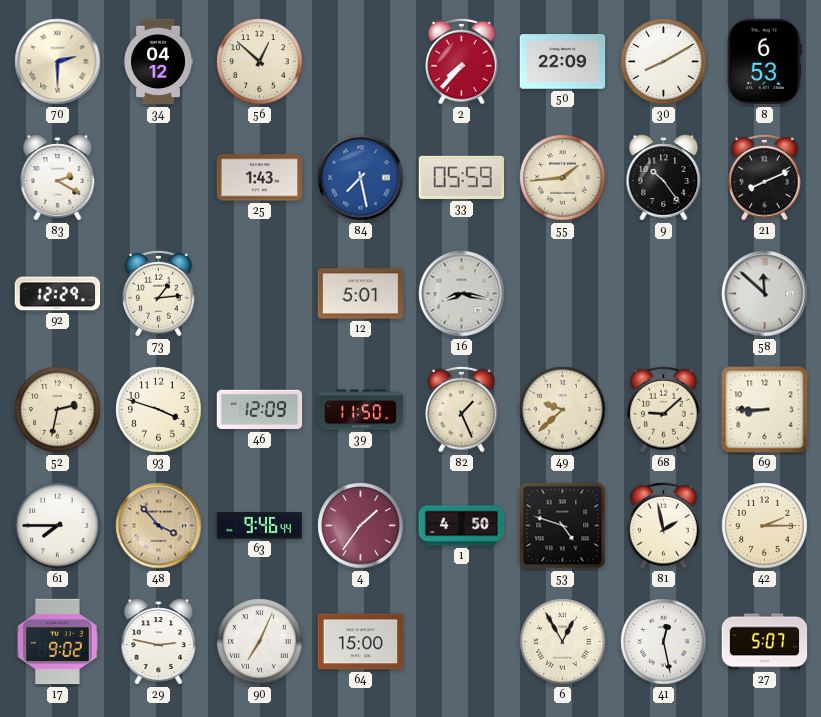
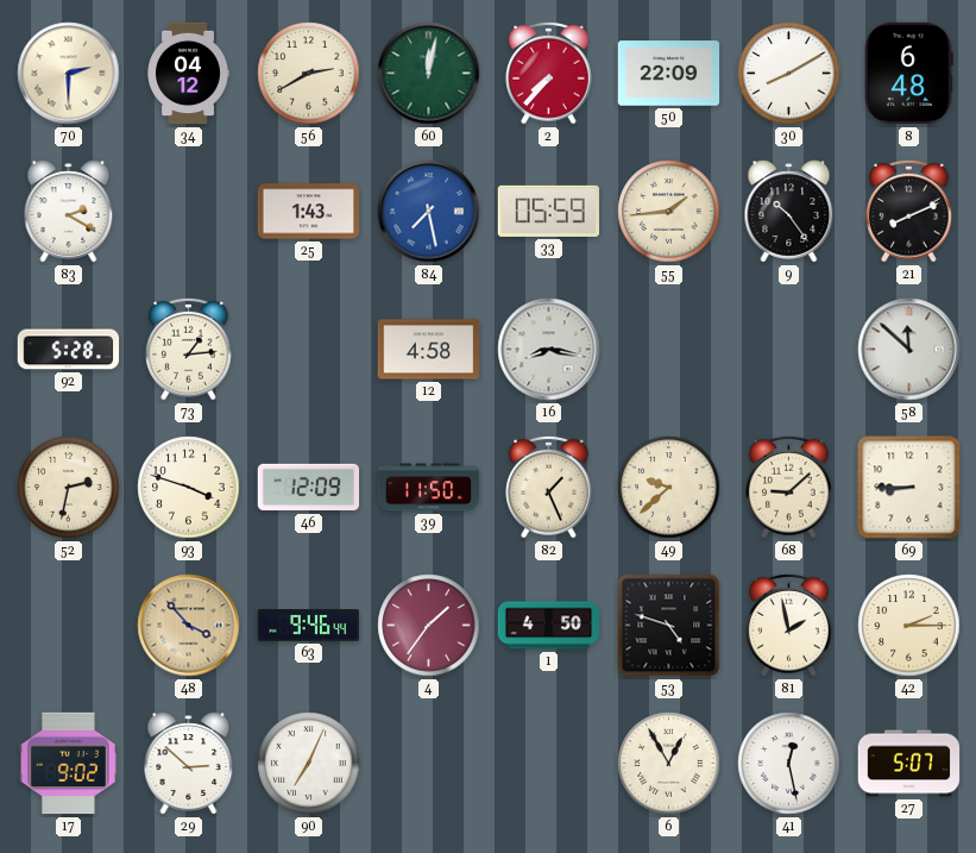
56: 12:52 -> 2:40
60: none -> 12:02
8: 6:53 -> 6:48
92: 12:29 -> 5:28
12: 5:01 -> 4:58
61: 7:45 -> none
29: 2:47 -> 2:52
64: 15:00 -> none
